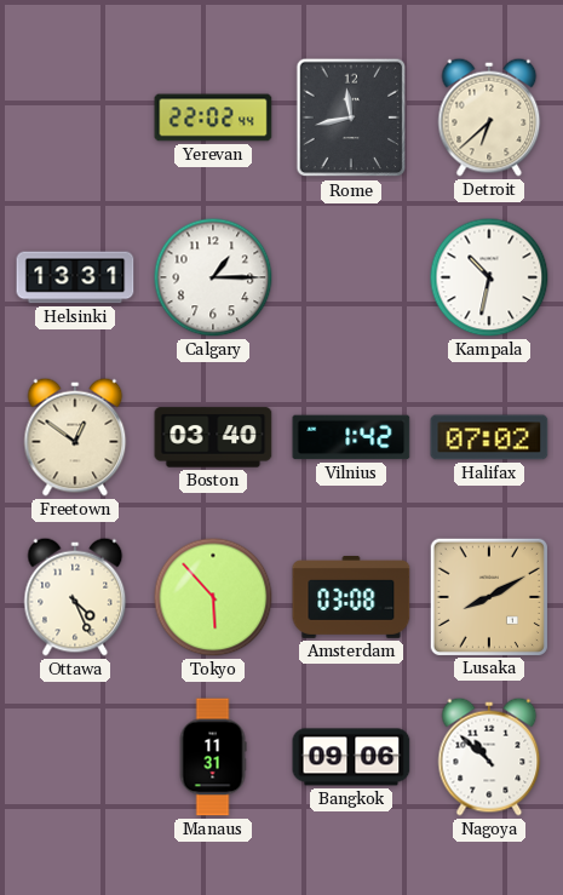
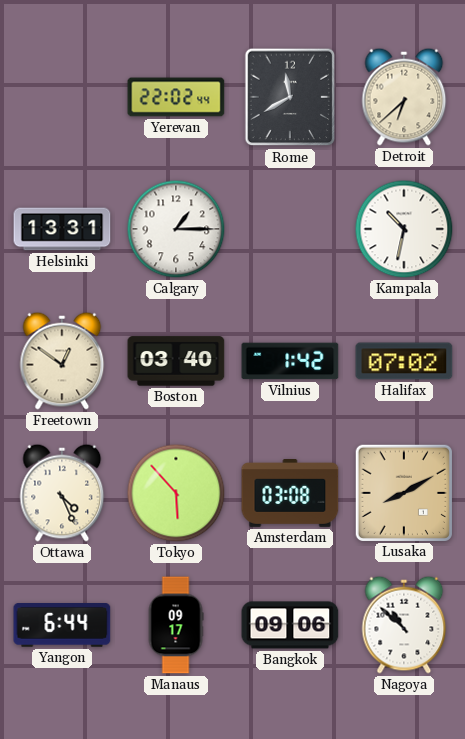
Rome: 11:43 -> 11:40
Yangon: none -> 6:44
Manaus: 11:31 -> 09:17
